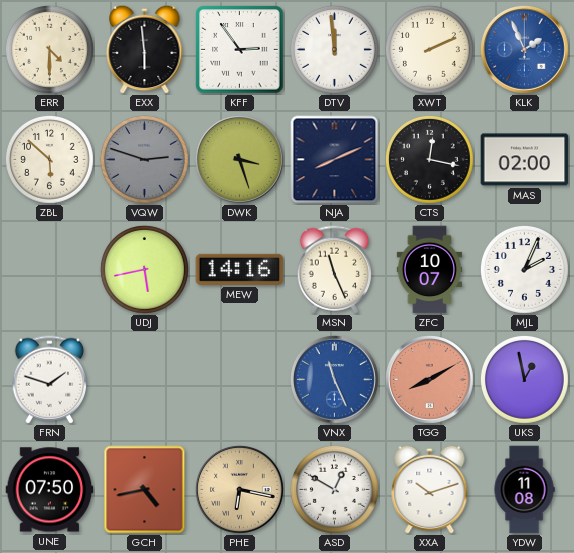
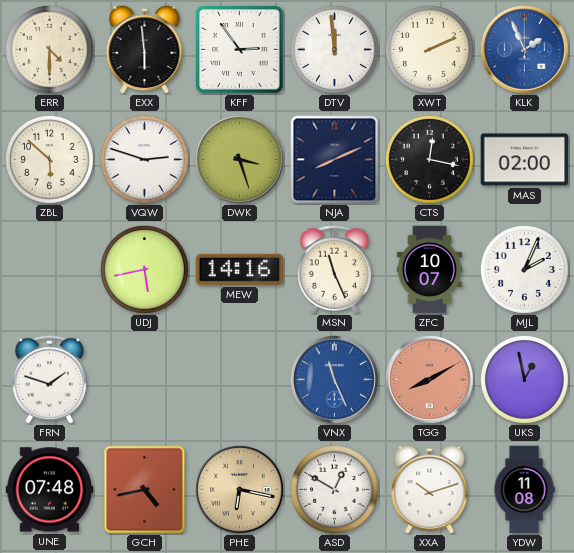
VQW dial: grey -> white
UNE: 07:50 -> 07:48
